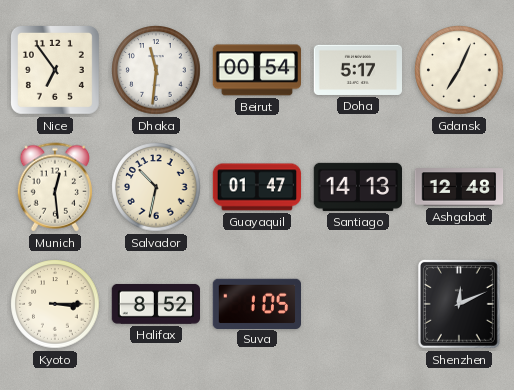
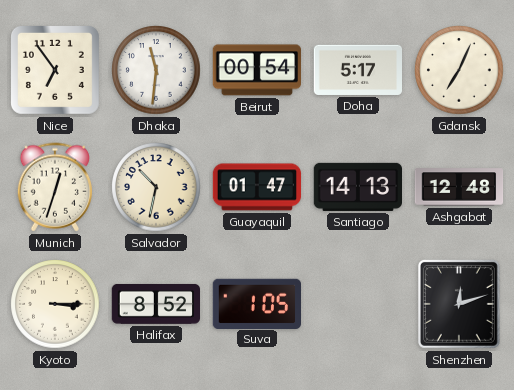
Munich: 12:29 -> 12:33
Shenzhen: 12:11 -> 12:12
